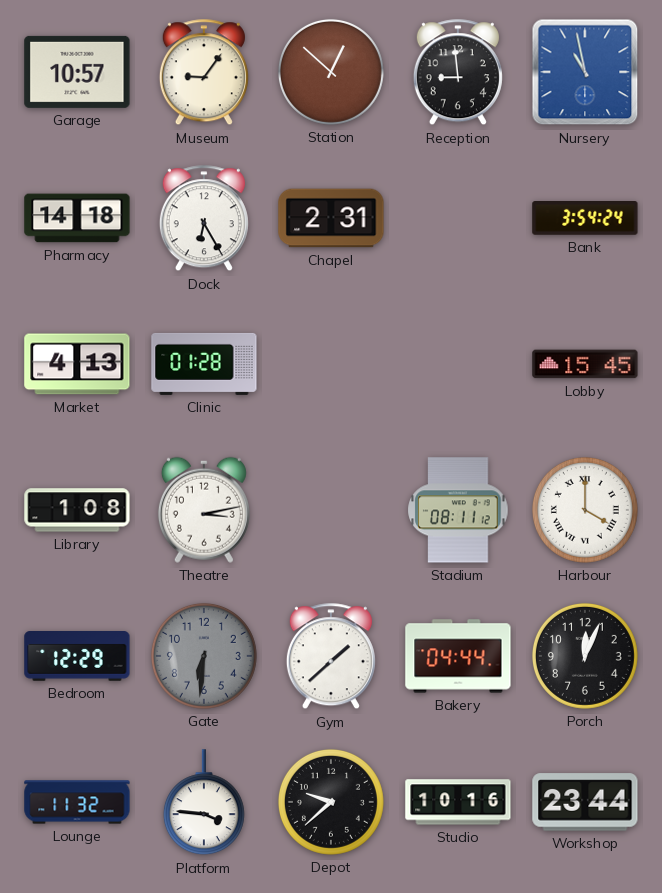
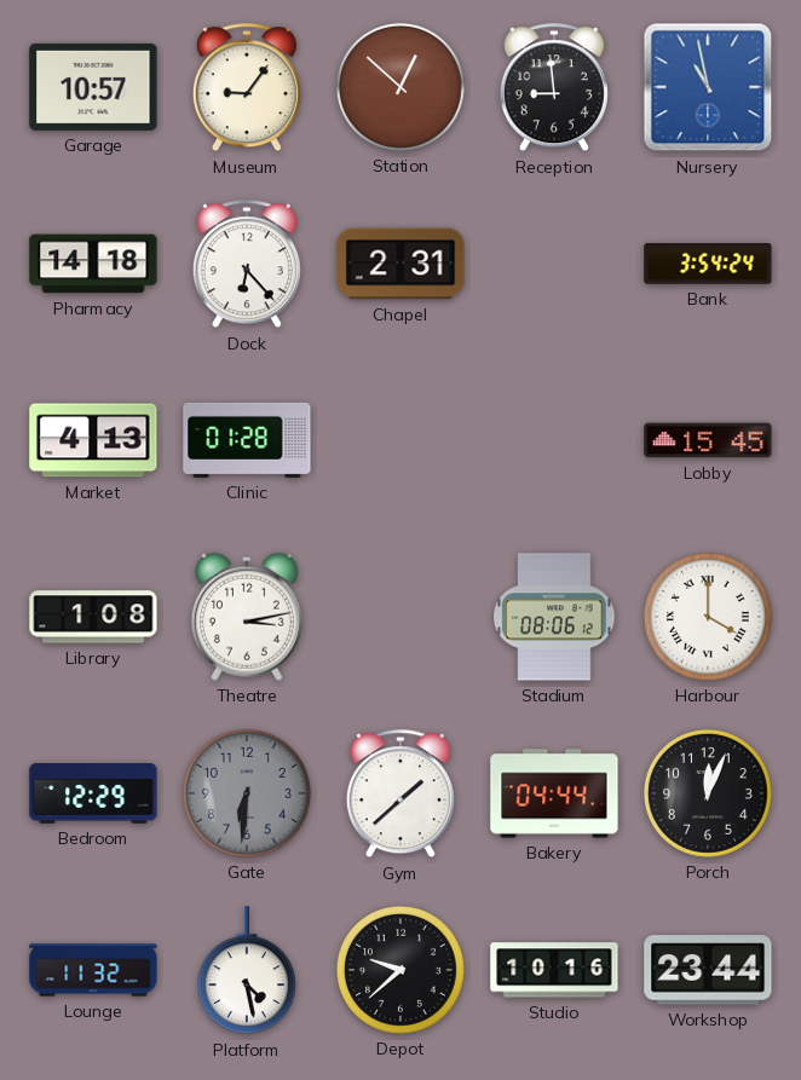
Dock: 6:25 -> 6:23
Stadium: 08:11 -> 08:06
Platform: 3:46 -> 4:28
